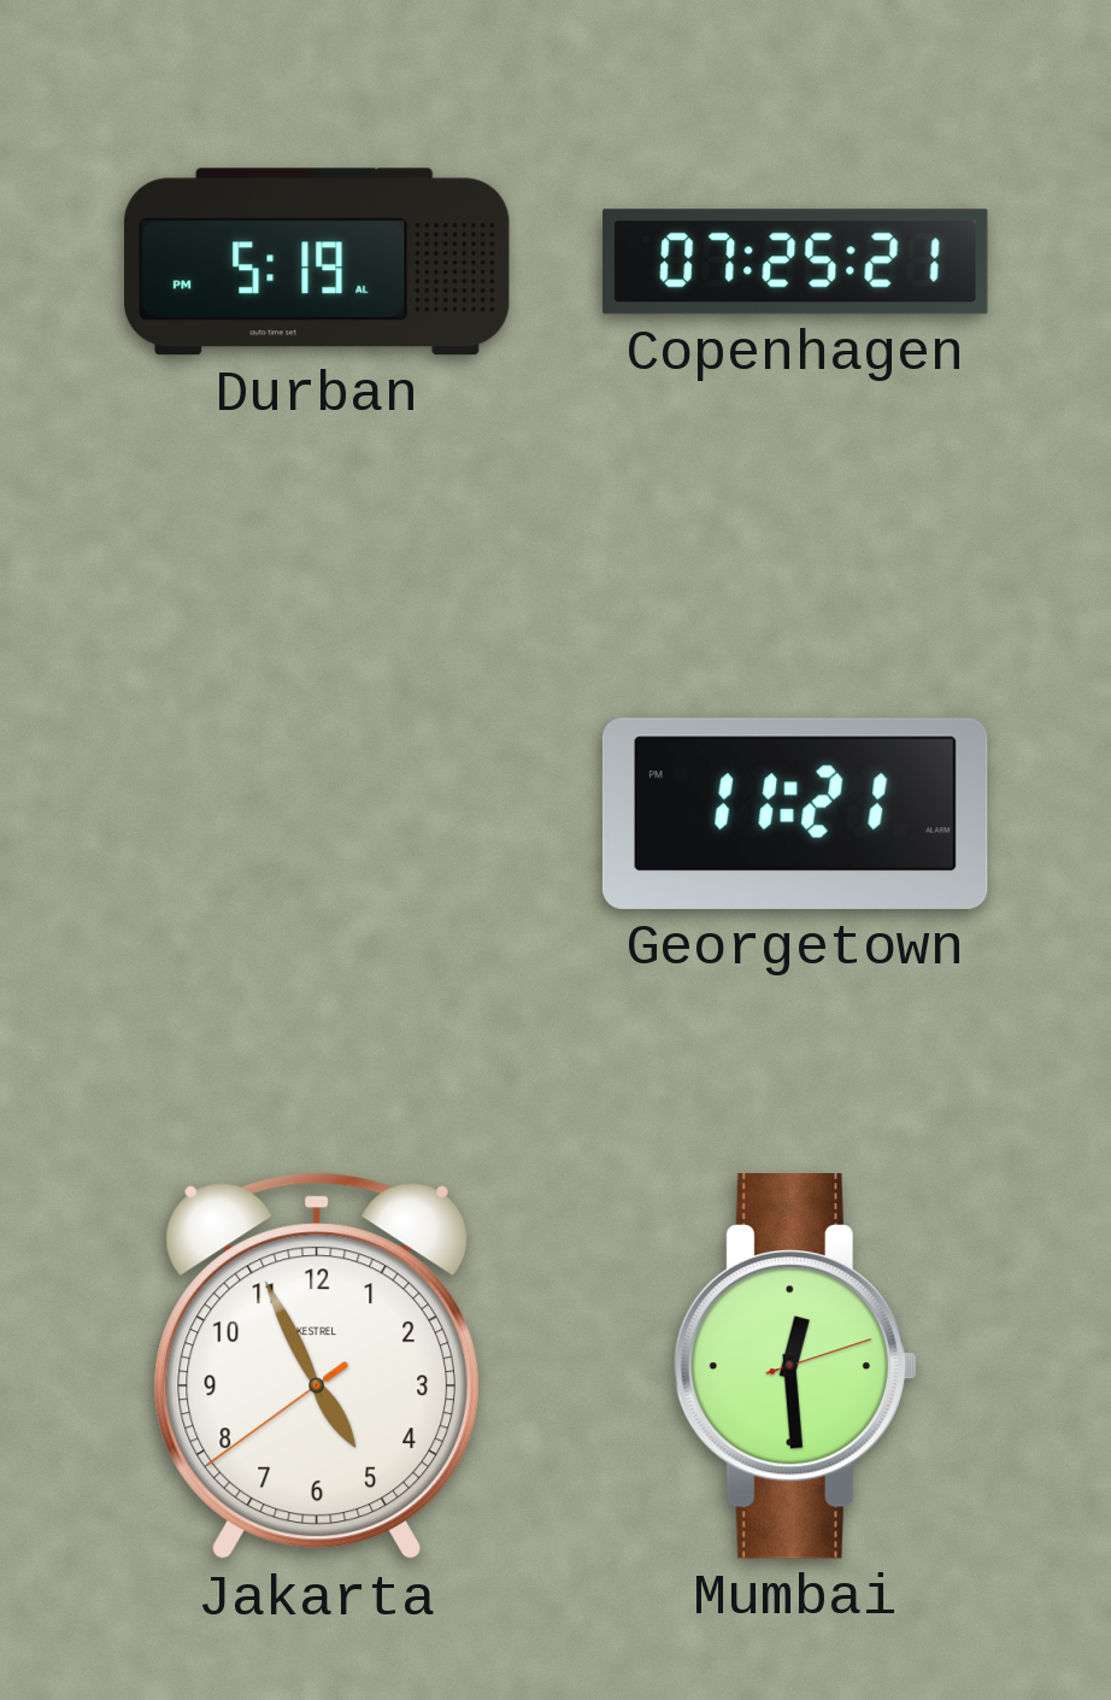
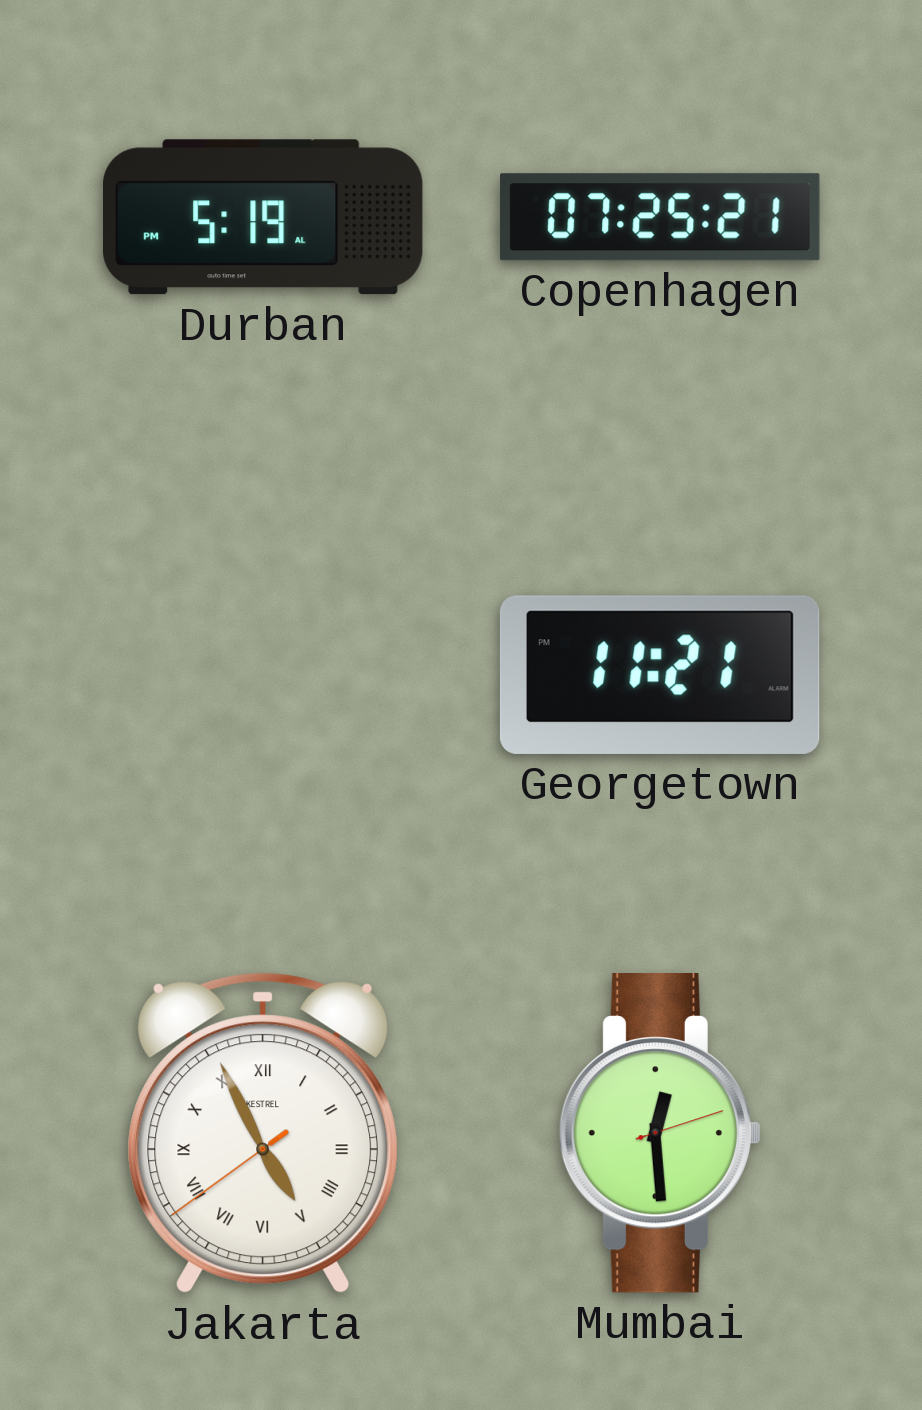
Jakarta numerals: Arabic -> Roman
